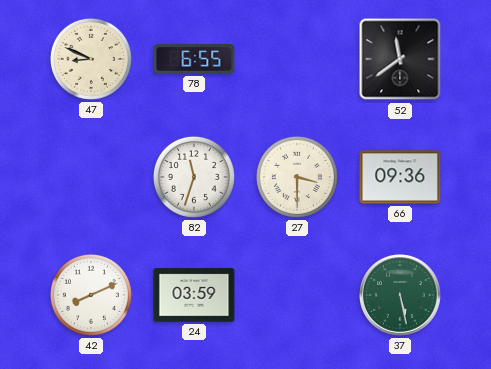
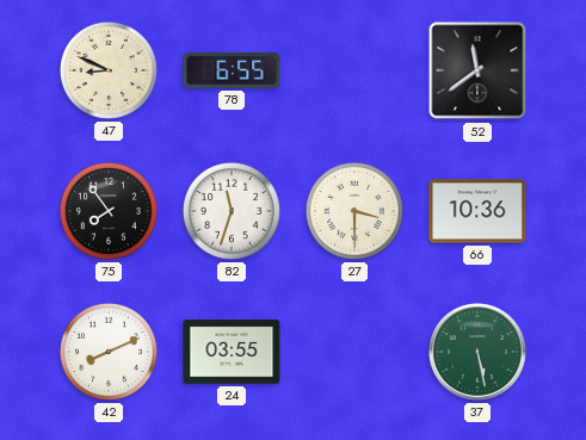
75: none -> 7:54
66: 09:36 -> 10:36
24: 03:59 -> 03:55
